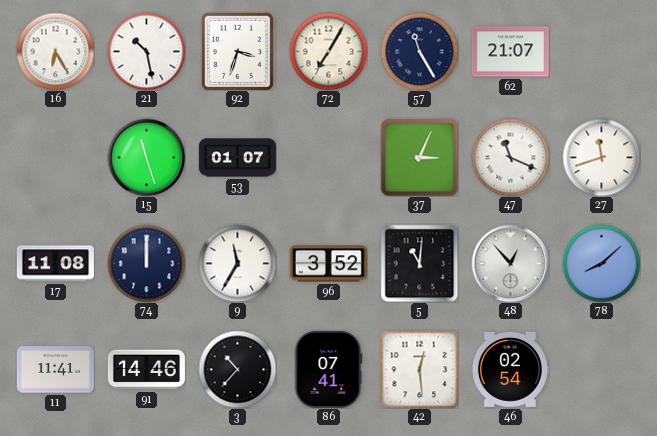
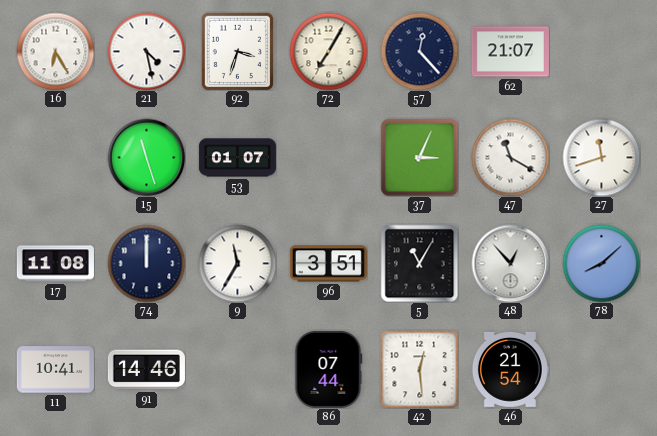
21: 10:28 -> 4:28
57: 11:25 -> 12:23
47: 11:19 -> 11:20
96: 3:52 -> 3:51
5: 11:01 -> 11:05
11: 11:41 -> 10:41
3: 10:37 -> none
86: 07:41 -> 07:44
46: 02:54 -> 21:54
